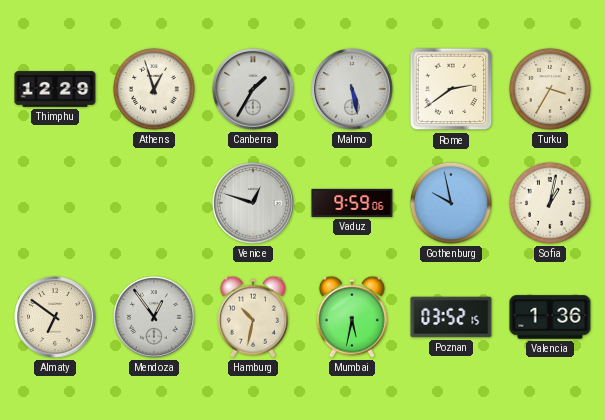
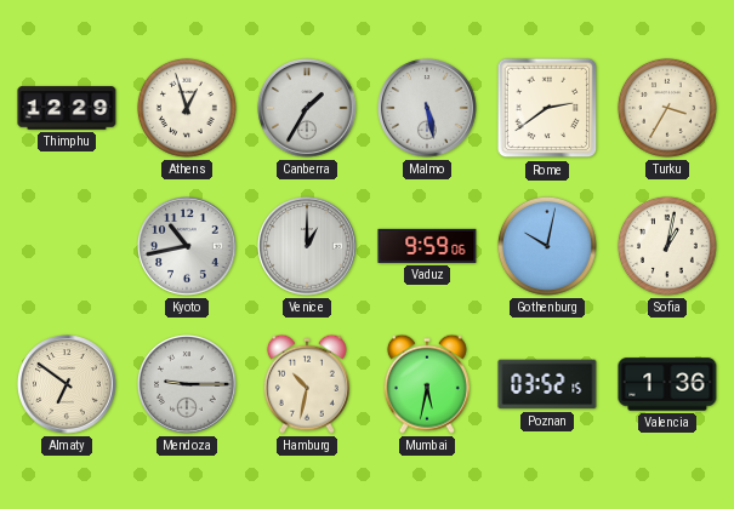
Kyoto: none -> 10:43
Venice: 12:48 -> 1:00
Gothenburg: 9:58 -> 10:02
Mendoza: 12:54 -> 9:15
